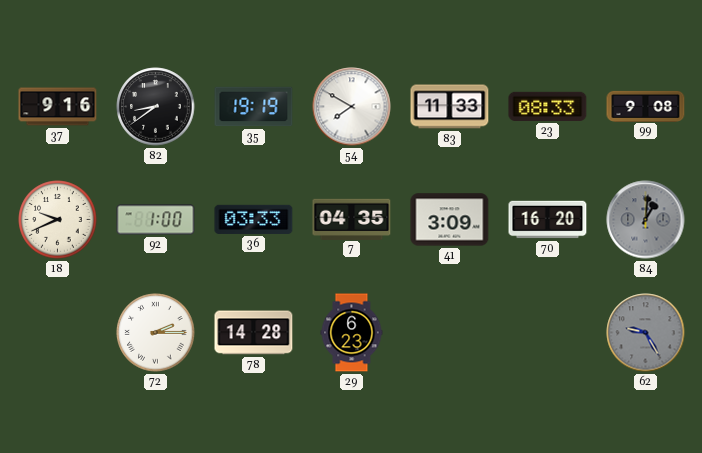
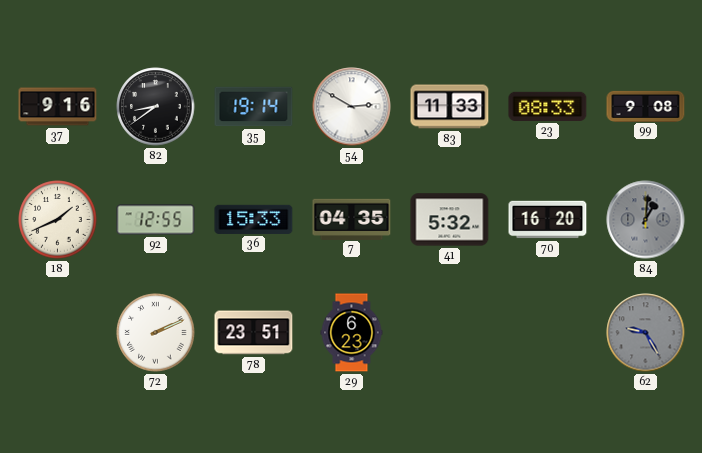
35: 19:19 -> 19:14
54: 7:50 -> 2:50
18: 9:41 -> 1:41
92: 1:00 -> 12:55
36: 03:33 -> 15:33
41: 3:09 -> 5:32
72: 2:15 -> 2:11
78: 14:28 -> 23:51
